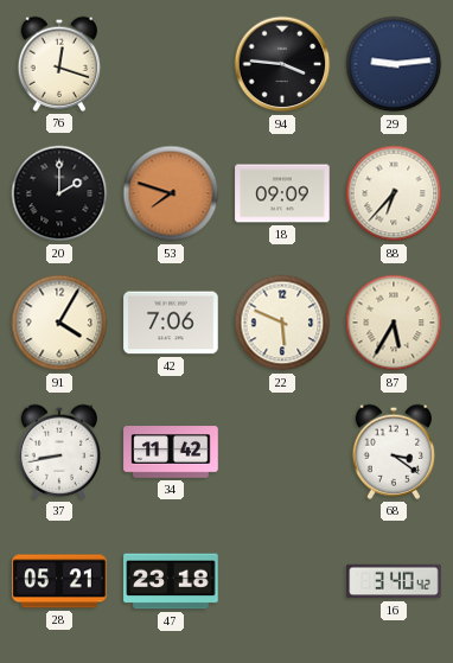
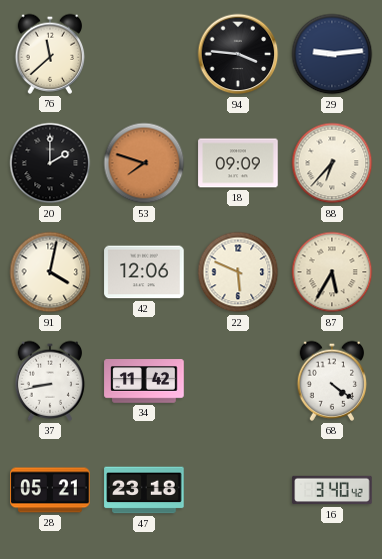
76: 12:18 -> 11:38
91: 4:05 -> 4:02
42: 7:06 -> 12:06
68: 3:21 -> 4:21
